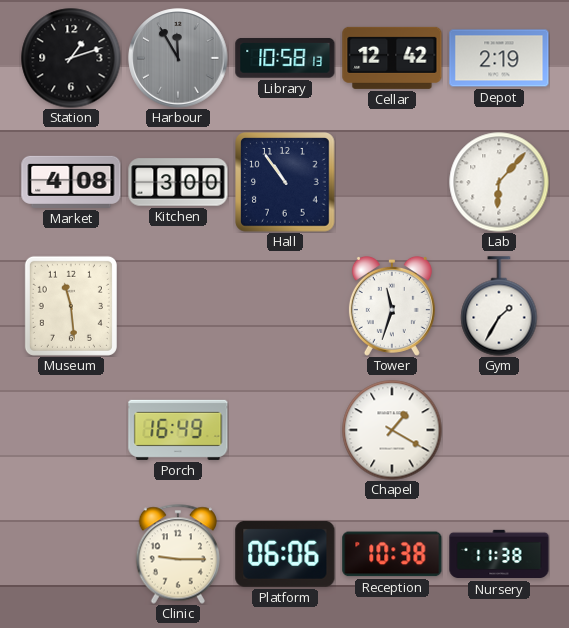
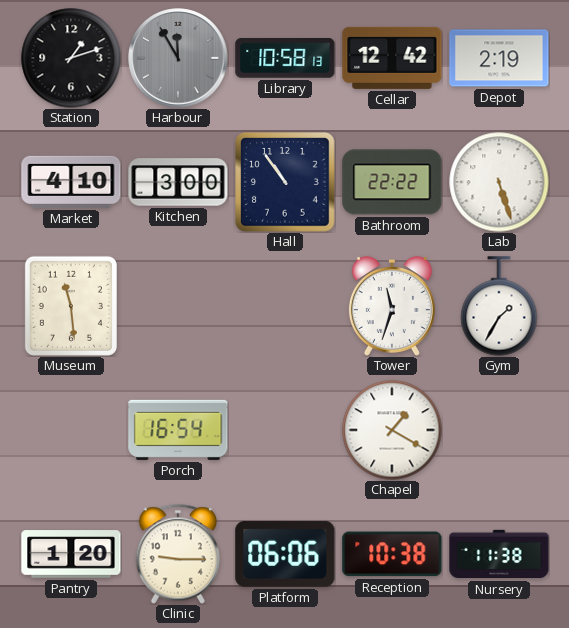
Market: 4:08 -> 4:10
Bathroom: none -> 22:22
Lab: 6:07 -> 5:27
Porch: 16:49 -> 16:54
Pantry: none -> 1:20
